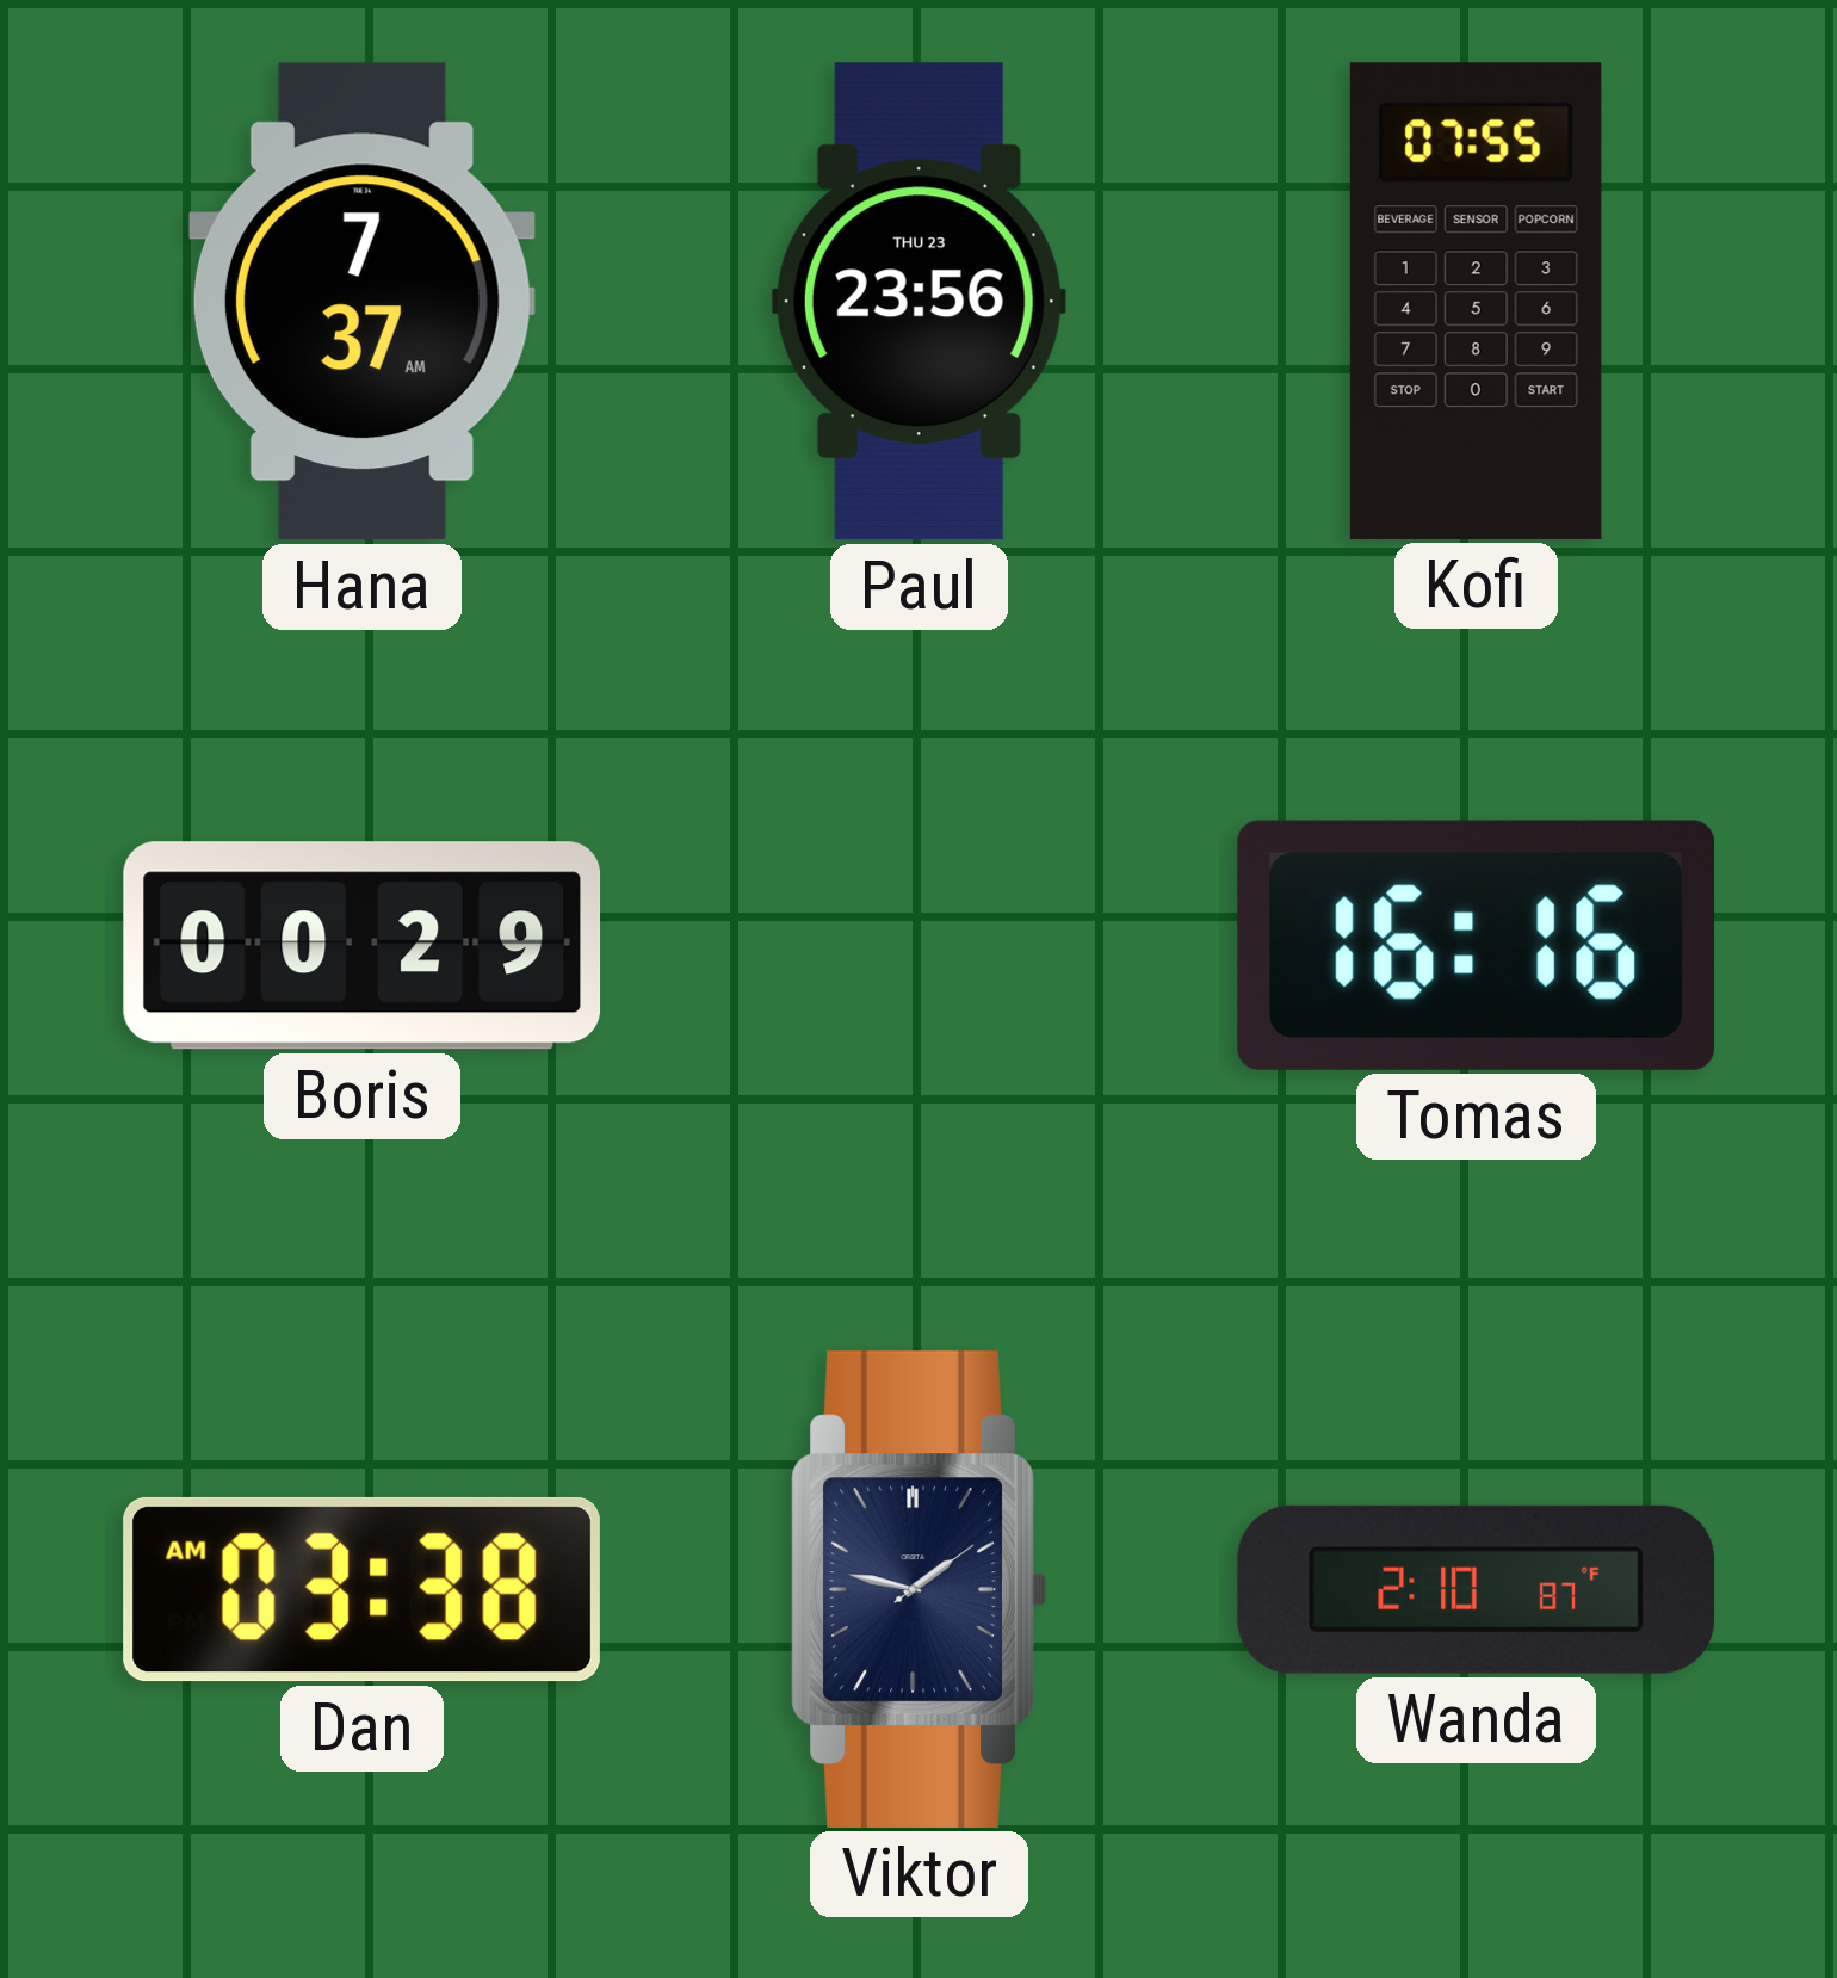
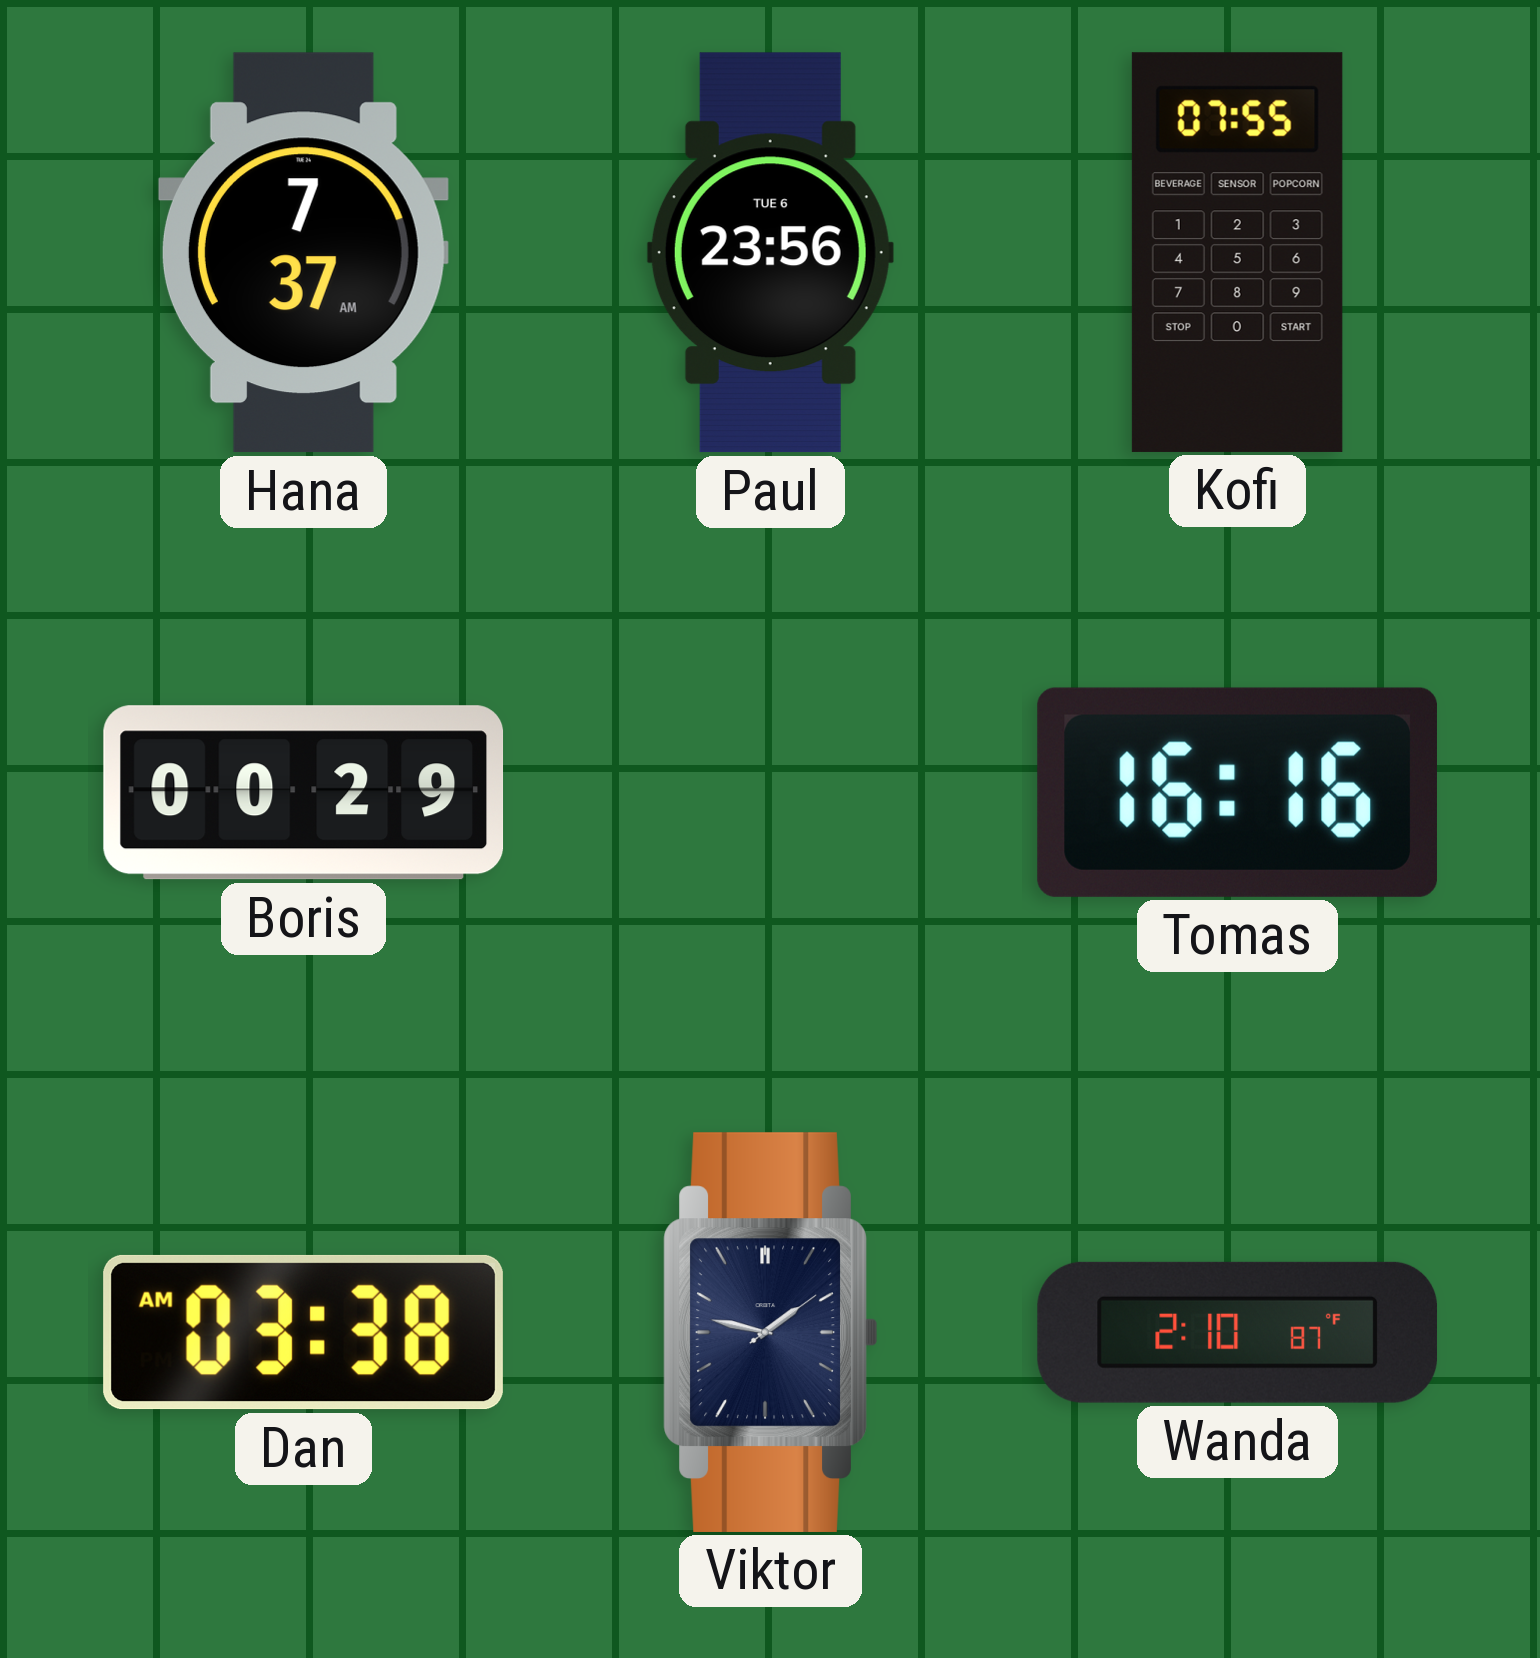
Paul date: THU 23 -> TUE 6
